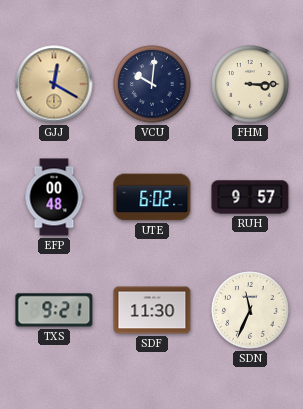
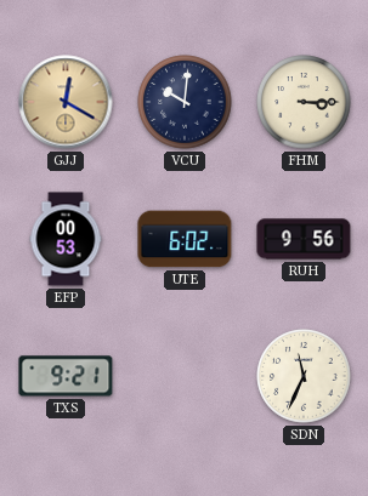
EFP: 00:48 -> 00:53
RUH: 9:57 -> 9:56
SDF: 11:30 -> none
